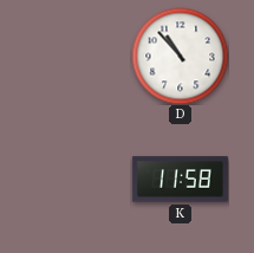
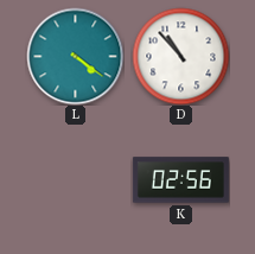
L: none -> 4:21
K: 11:58 -> 02:56
